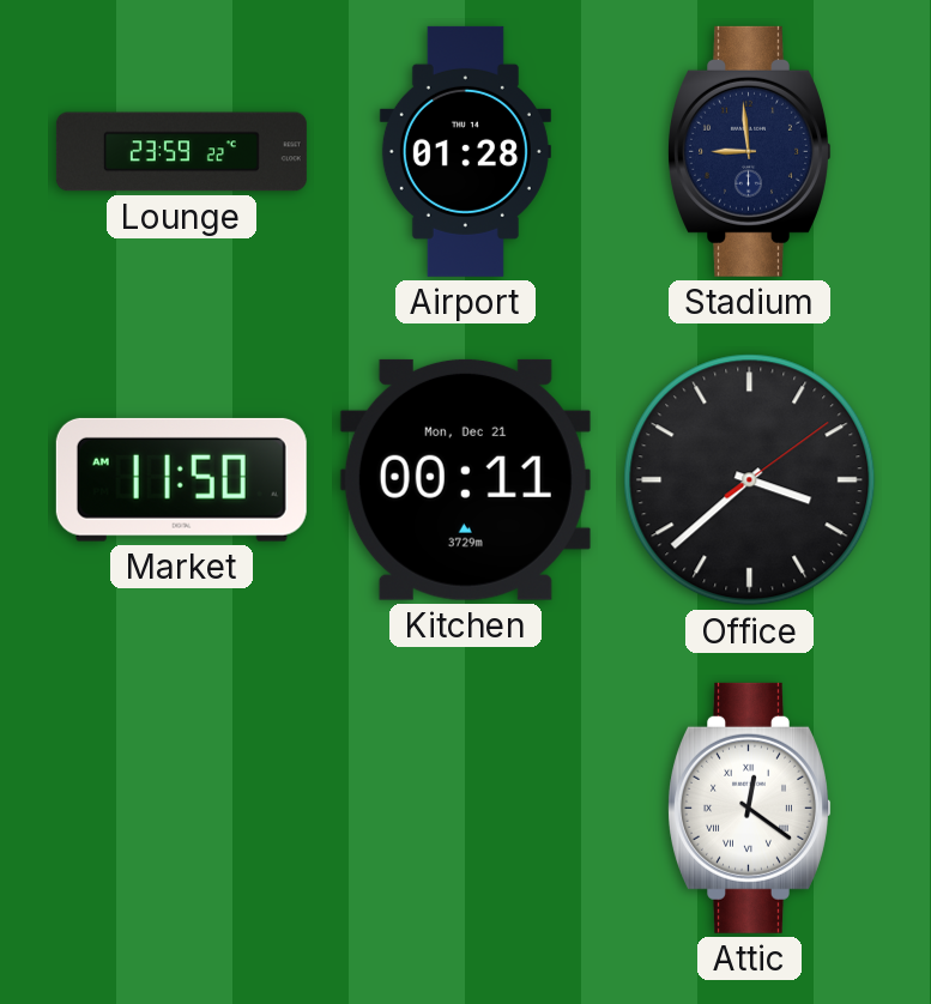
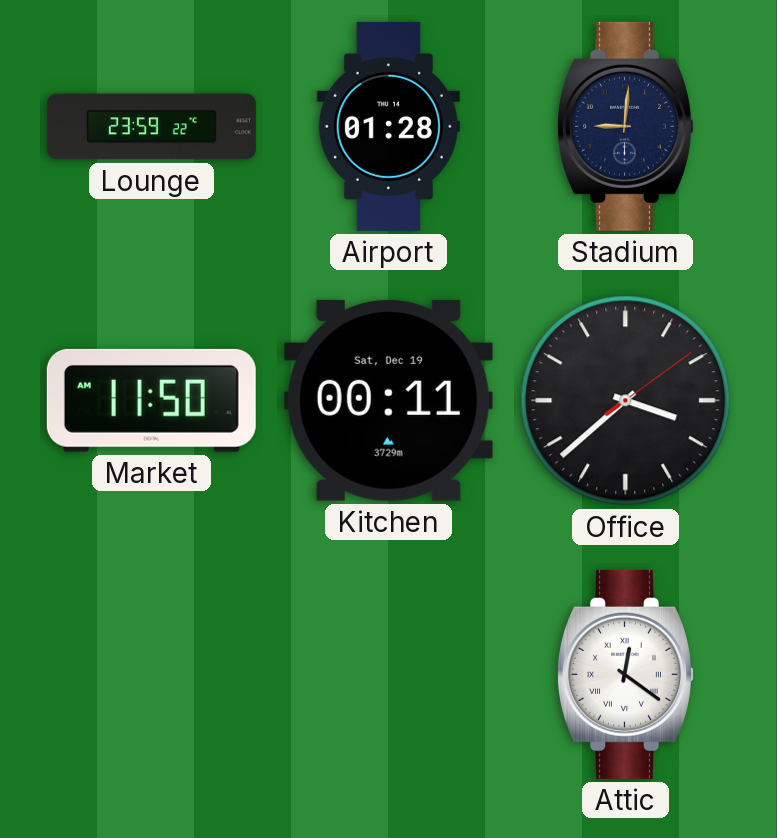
Stadium: 8:59 -> 9:01
Kitchen date: Mon, Dec 21 -> Sat, Dec 19
